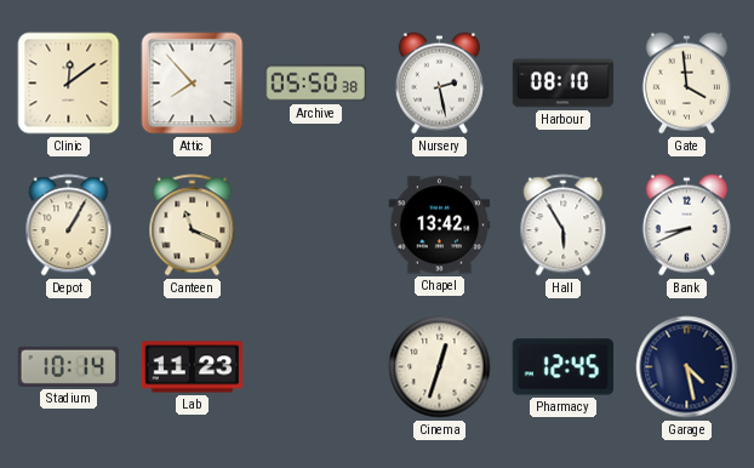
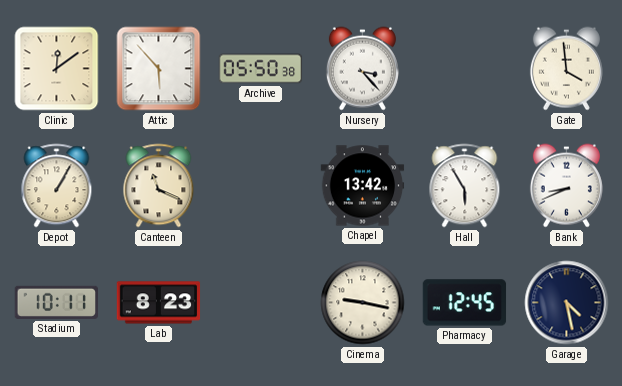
Attic: 7:53 -> 5:53
Nursery: 2:28 -> 3:23
Harbour: 08:10 -> none
Stadium: 10:14 -> 10:11
Lab: 11:23 -> 8:23
Cinema: 12:33 -> 9:17
